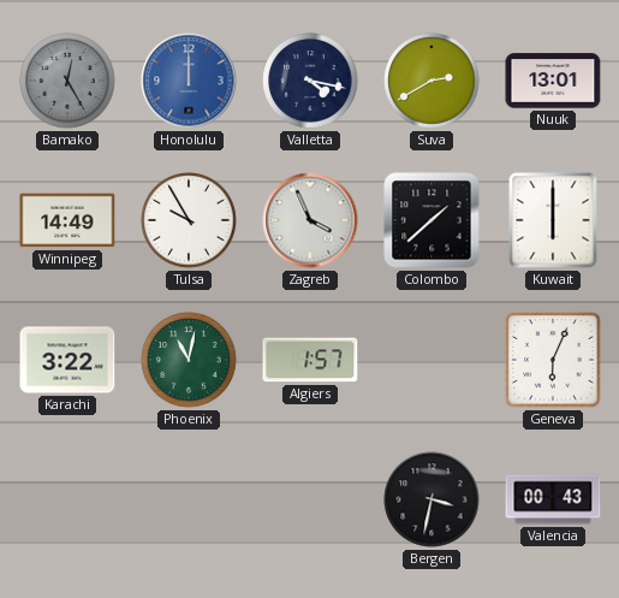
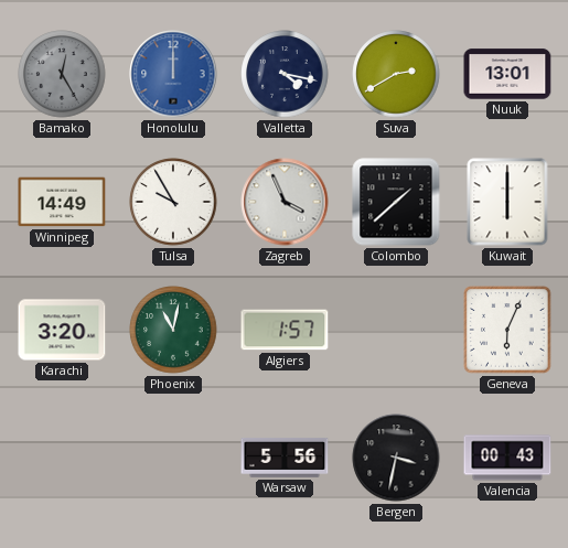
Karachi: 3:22 -> 3:20
Warsaw: none -> 5:56
